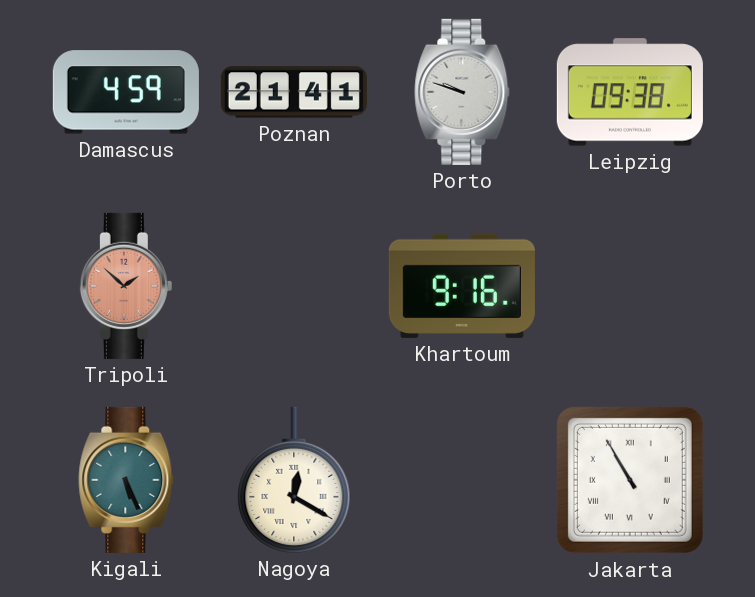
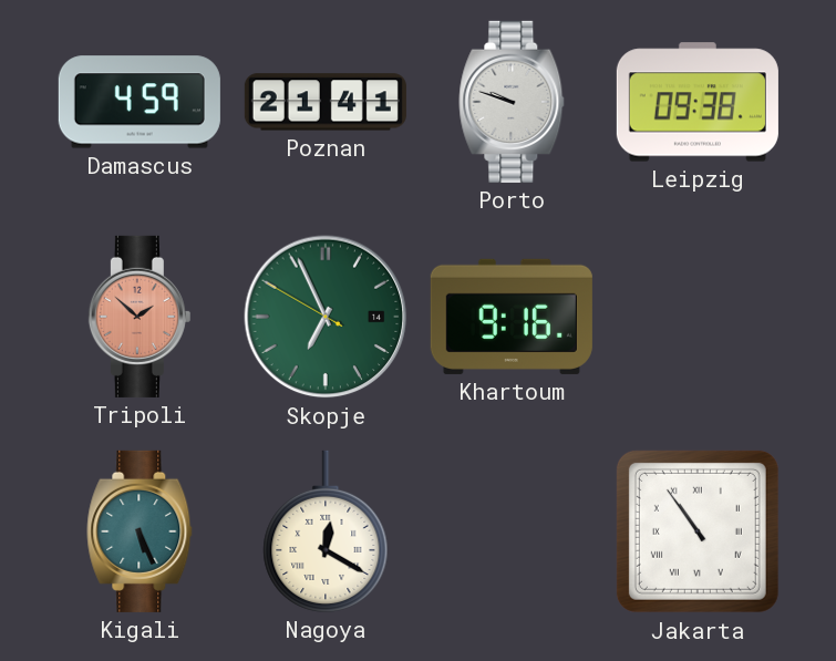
Skopje: none -> 6:55
Jakarta: 10:55 -> 10:54
